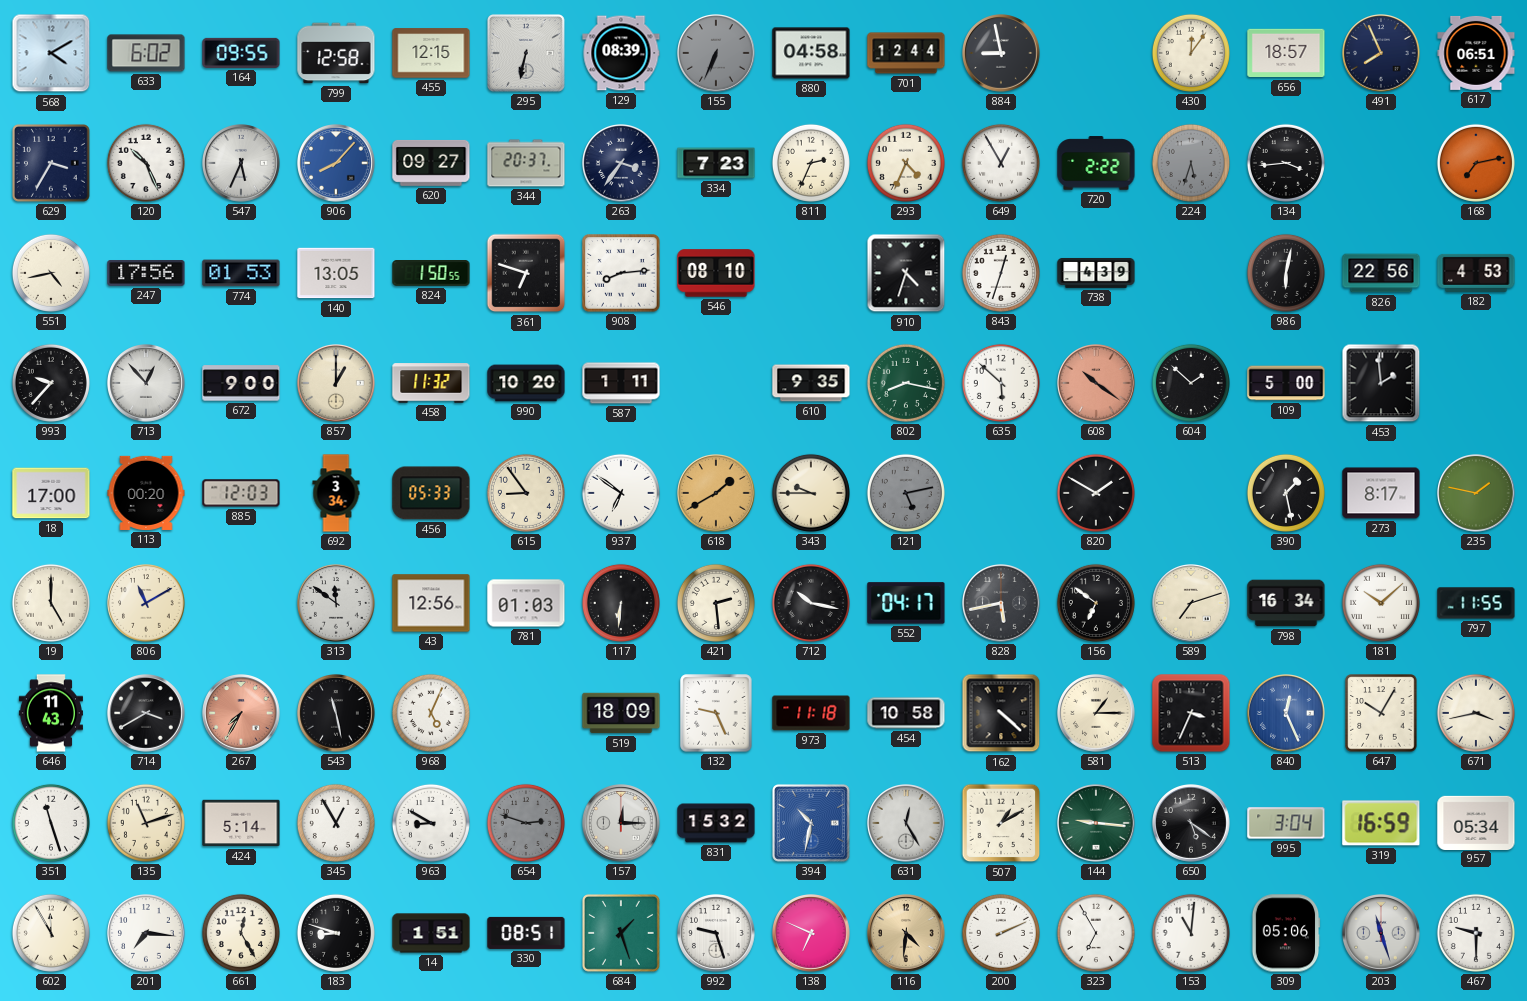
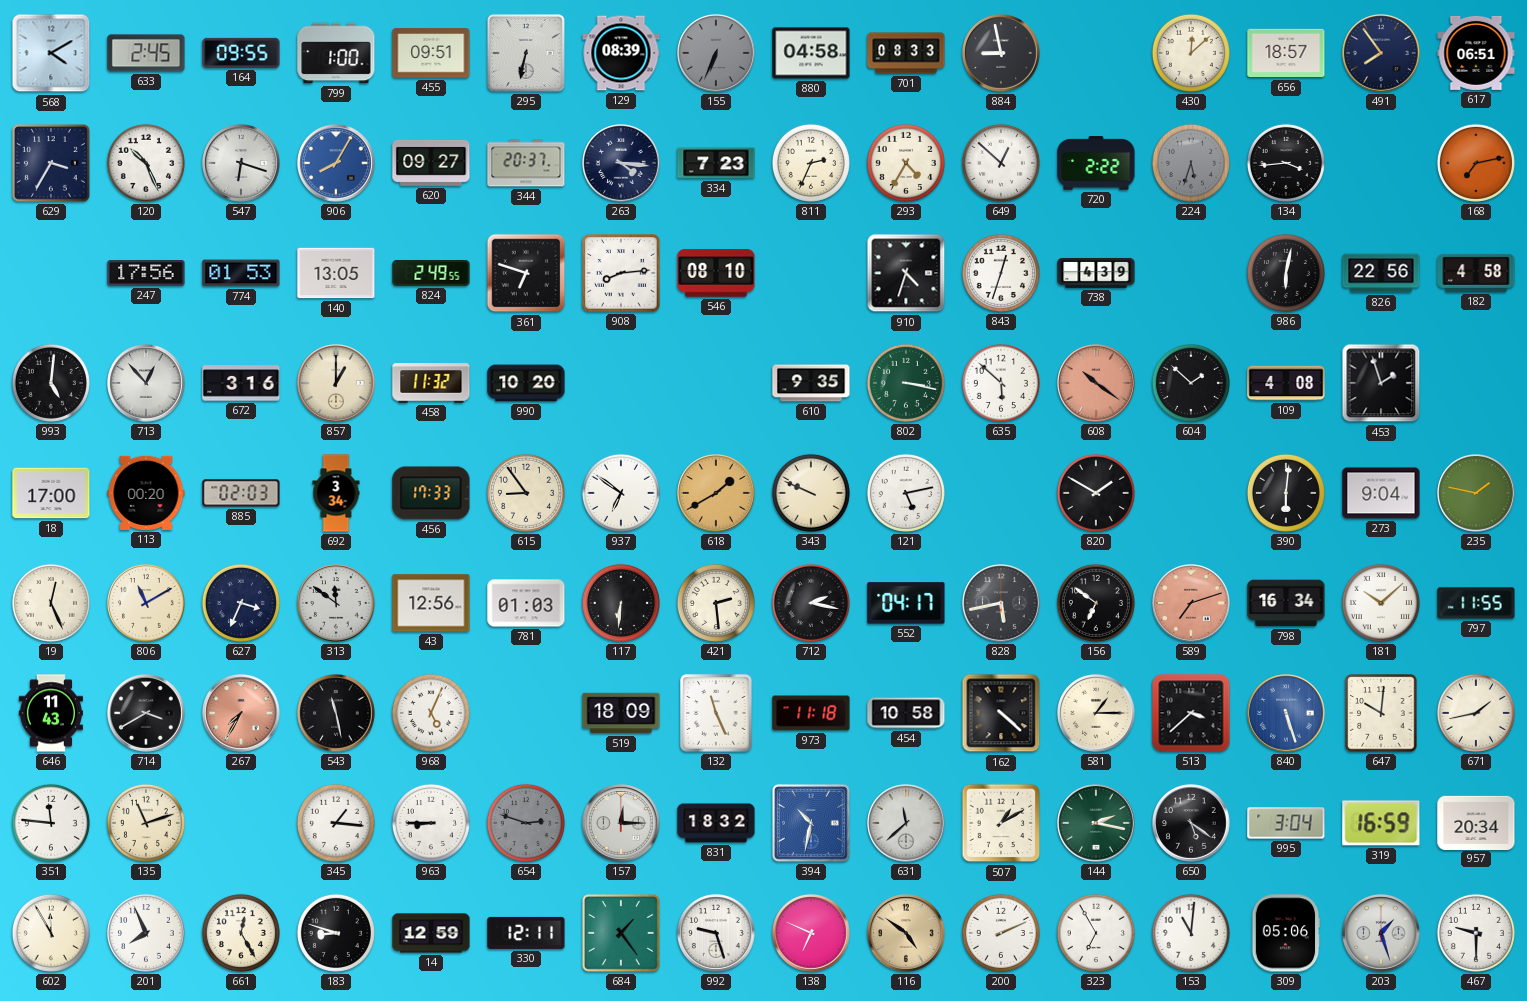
633: 6:02 -> 2:45
799: 12:58 -> 1:00
455: 12:15 -> 09:51
701: 12:44 -> 08:33
430: 12:06 -> 12:08
491: 7:56 -> 7:54
547: 5:34 -> 6:18
906: 8:07 -> 8:05
263: 3:36 -> 4:16
293: 4:34 -> 4:35
649: 12:55 -> 12:52
551: 4:43 -> none
824: 1:50 -> 2:49
182: 4:53 -> 4:58
993: 9:37 -> 5:01
672: 9:00 -> 3:16
587: 1:11 -> none
802: 8:17 -> 3:17
109: 5:00 -> 4:08
453: 1:59 -> 1:57
885: 12:03 -> 02:03
456: 05:33 -> 17:33
343: 9:45 -> 9:49
121 dial: grey -> white
390: 1:28 -> 6:01
273: 8:17 -> 9:04
19: 5:00 -> 12:26
627: none -> 3:34
712: 10:17 -> 2:17
589 dial: cream -> salmon
132: 9:26 -> 11:26
513: 3:34 -> 3:38
840: 12:26 -> 5:27
647: 10:05 -> 10:01
671: 3:43 -> 1:43
351: 11:27 -> 11:46
424: 5:14 -> none
345: 12:55 -> 1:16
963: 8:50 -> 8:45
831: 15:32 -> 18:32
631: 12:25 -> 11:38
144: 9:16 -> 2:17
957: 05:34 -> 20:34
201: 7:16 -> 7:56
14: 1:51 -> 12:59
330: 08:51 -> 12:11
684: 1:27 -> 1:24
116: 4:31 -> 4:51
203: 11:27 -> 1:27
